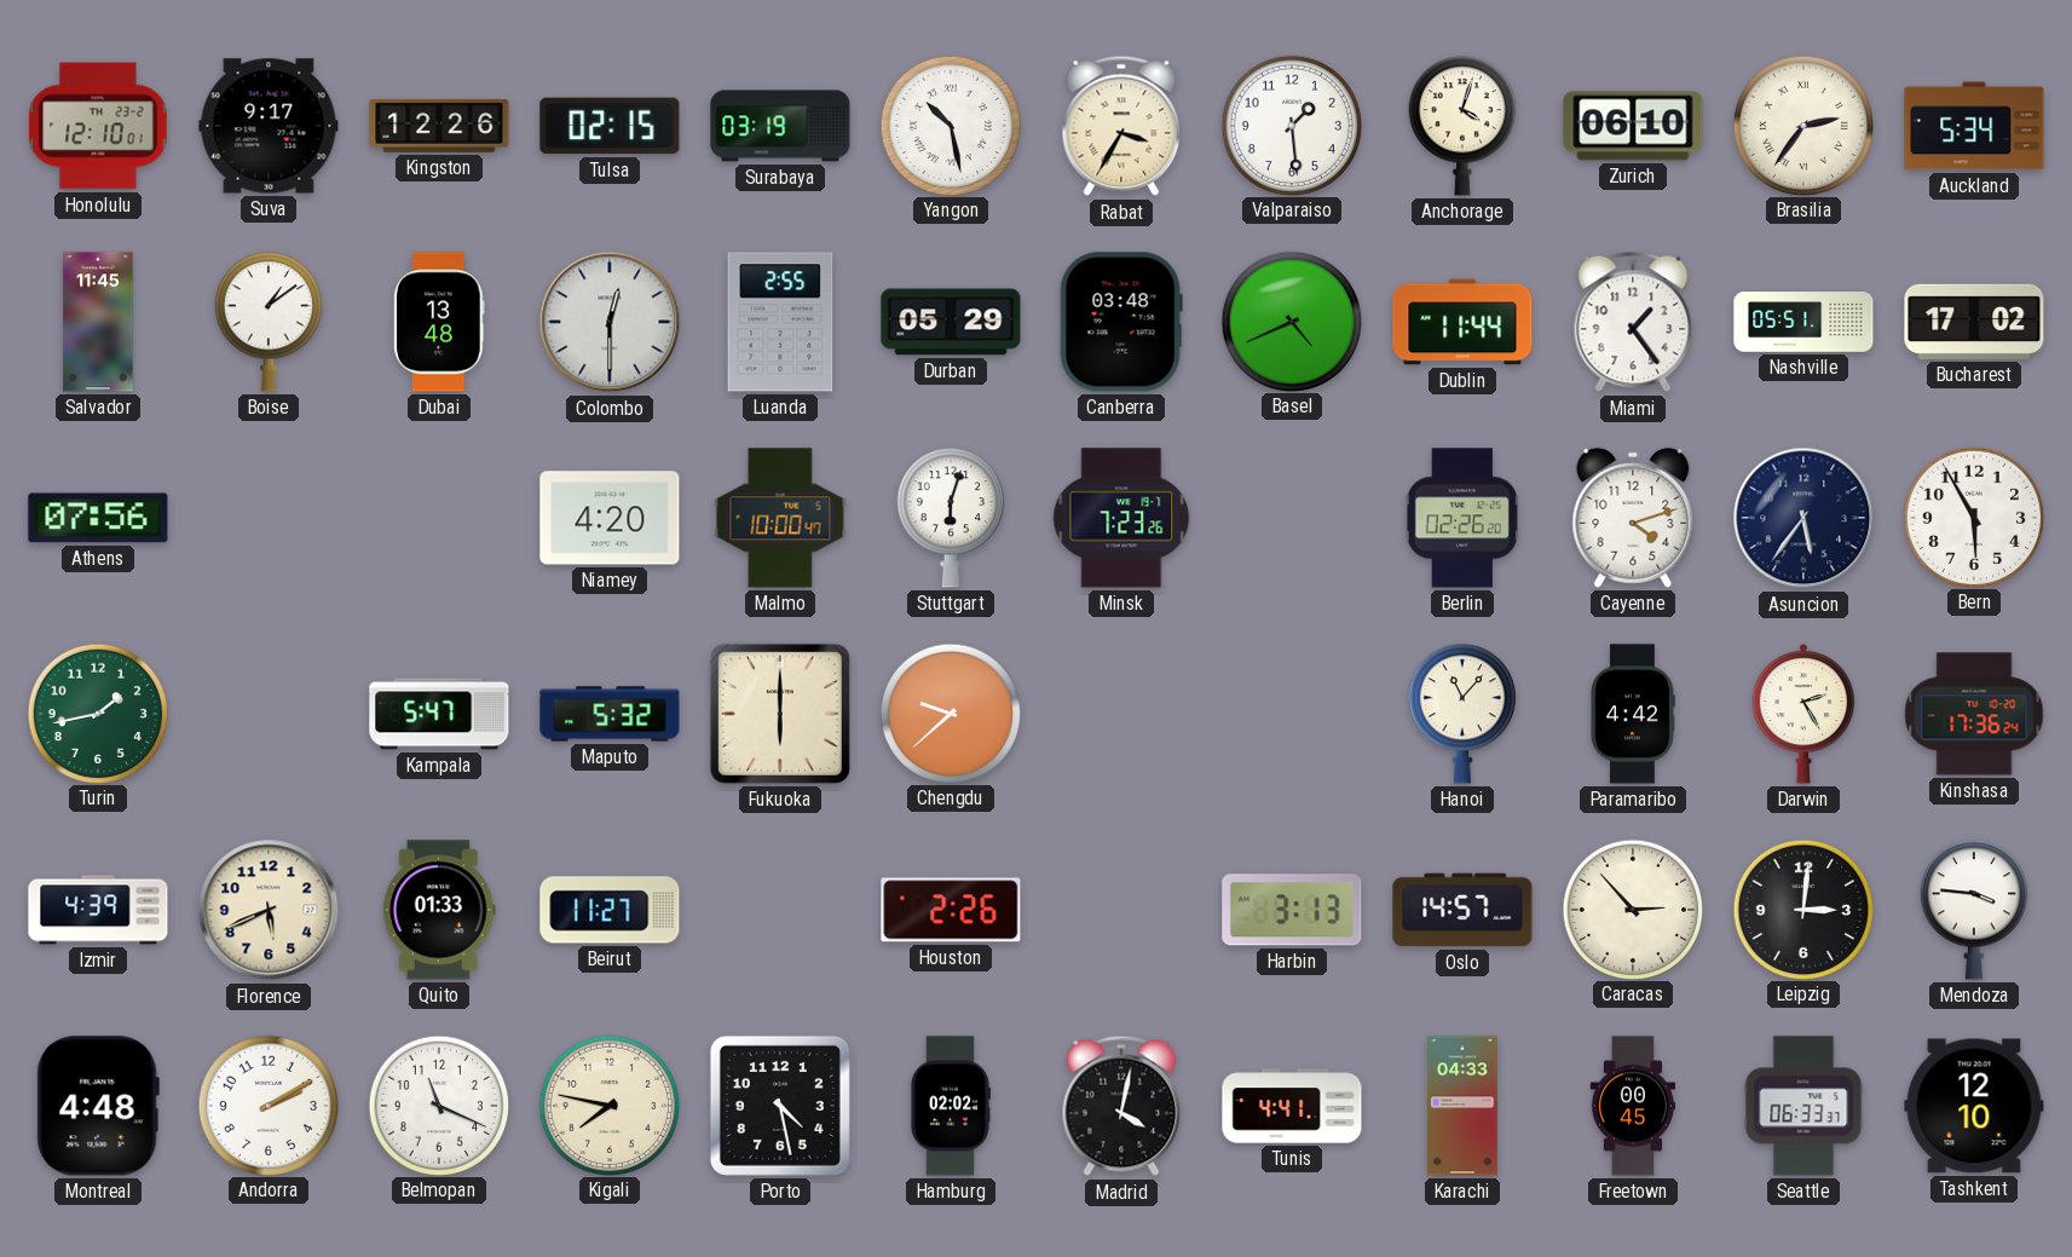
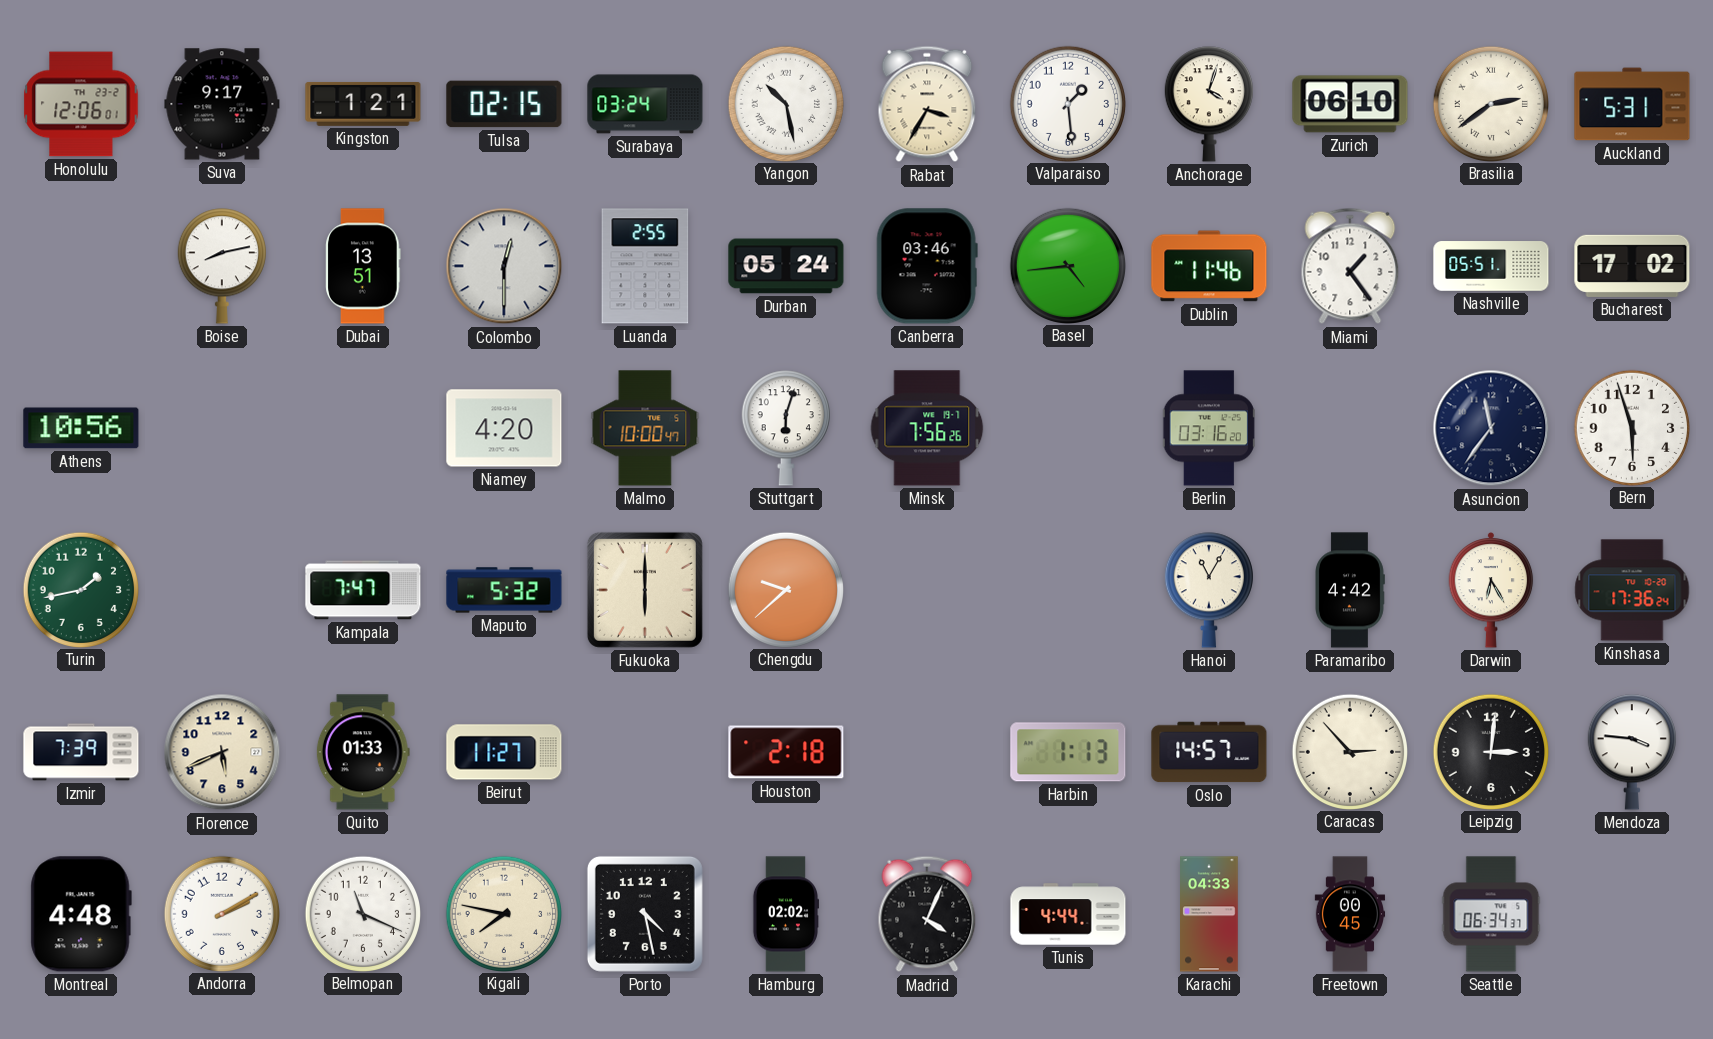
Honolulu: 12:10 -> 12:06
Kingston: 12:26 -> 1:21
Surabaya: 03:19 -> 03:24
Brasilia: 2:36 -> 2:39
Auckland: 5:34 -> 5:31
Salvador: 11:45 -> none
Boise: 1:09 -> 8:13
Dubai: 13:48 -> 13:51
Durban: 05:29 -> 05:24
Canberra: 03:48 -> 03:46
Basel: 4:41 -> 4:44
Dublin: 11:44 -> 11:46
Athens: 07:56 -> 10:56
Minsk: 7:23 -> 7:56
Berlin: 02:26 -> 03:16
Cayenne: 4:12 -> none
Asuncion: 5:36 -> 11:36
Bern: 5:55 -> 5:57
Kampala: 5:47 -> 7:47
Hanoi: 11:07 -> 11:05
Darwin: 2:25 -> 6:25
Izmir: 4:39 -> 7:39
Houston: 2:26 -> 2:18
Harbin: 3:13 -> 1:13
Madrid: 4:02 -> 4:04
Tunis: 4:41 -> 4:44
Seattle: 06:33 -> 06:34
Tashkent: 12:10 -> none
